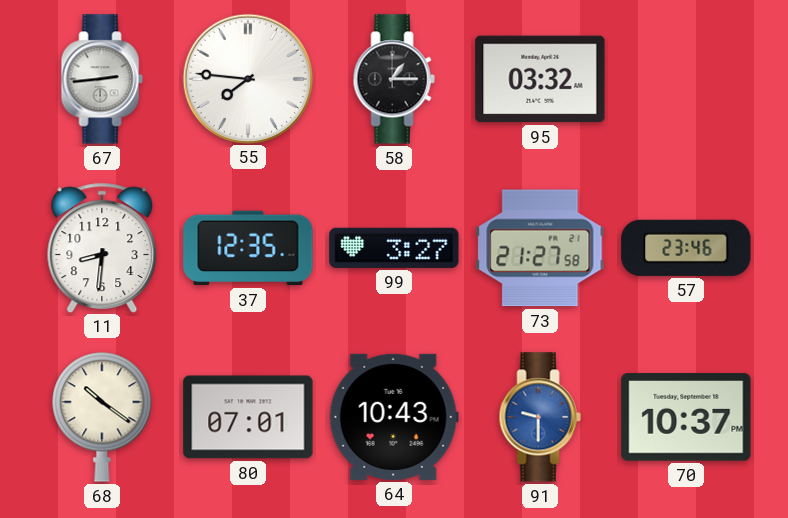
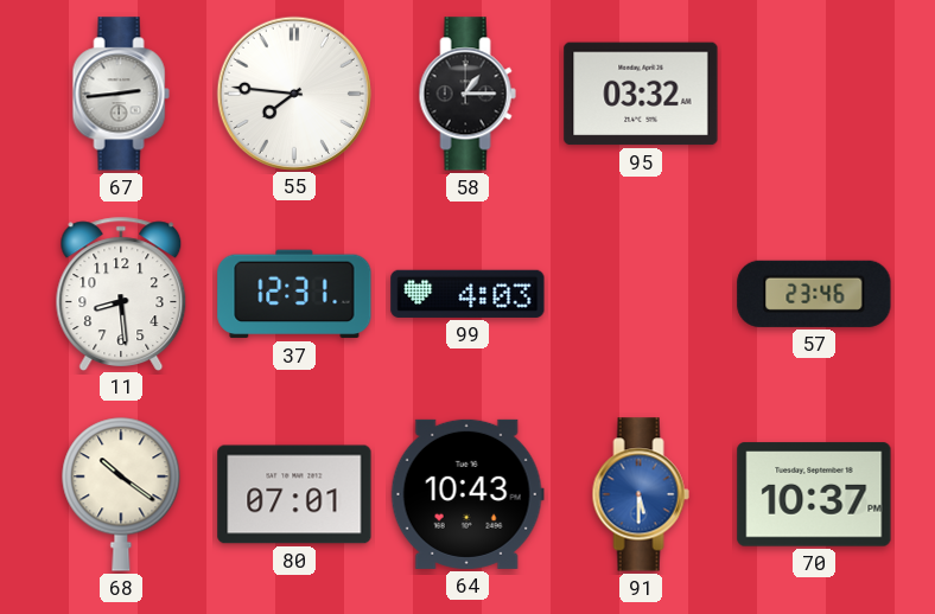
11: 8:31 -> 8:29
37: 12:35 -> 12:31
99: 3:27 -> 4:03
73: 21:27 -> none
91: 9:30 -> 5:30
